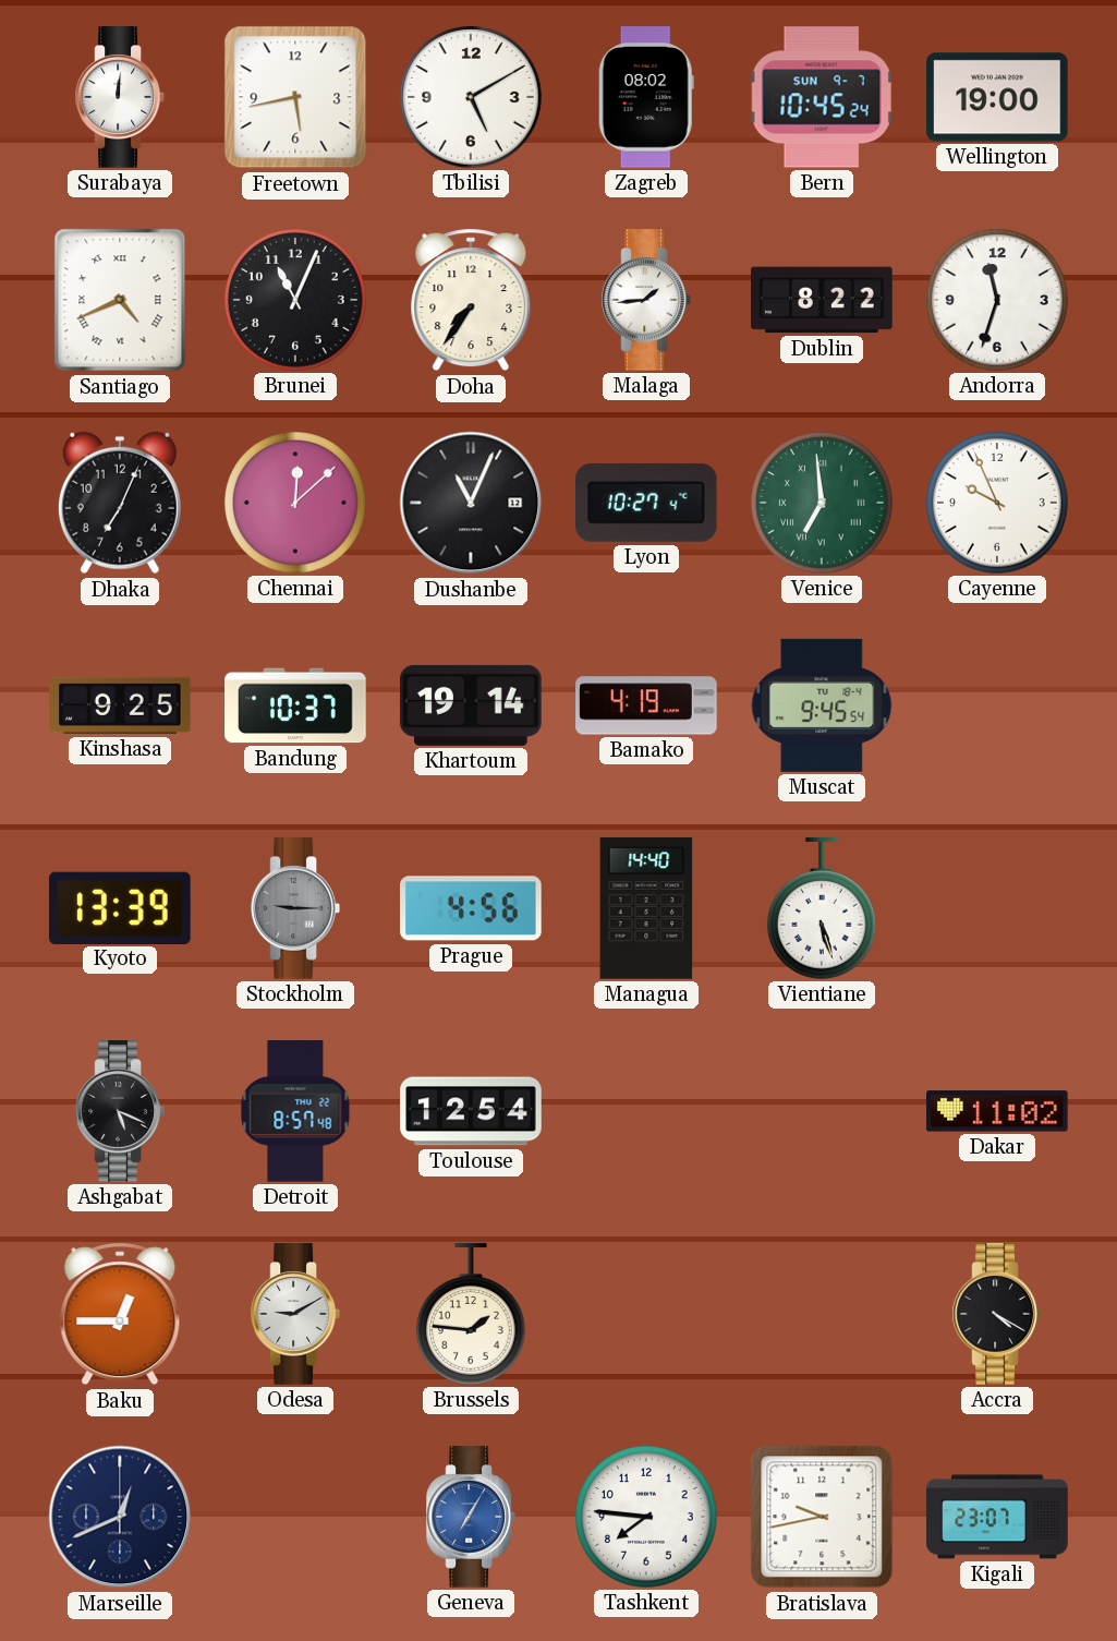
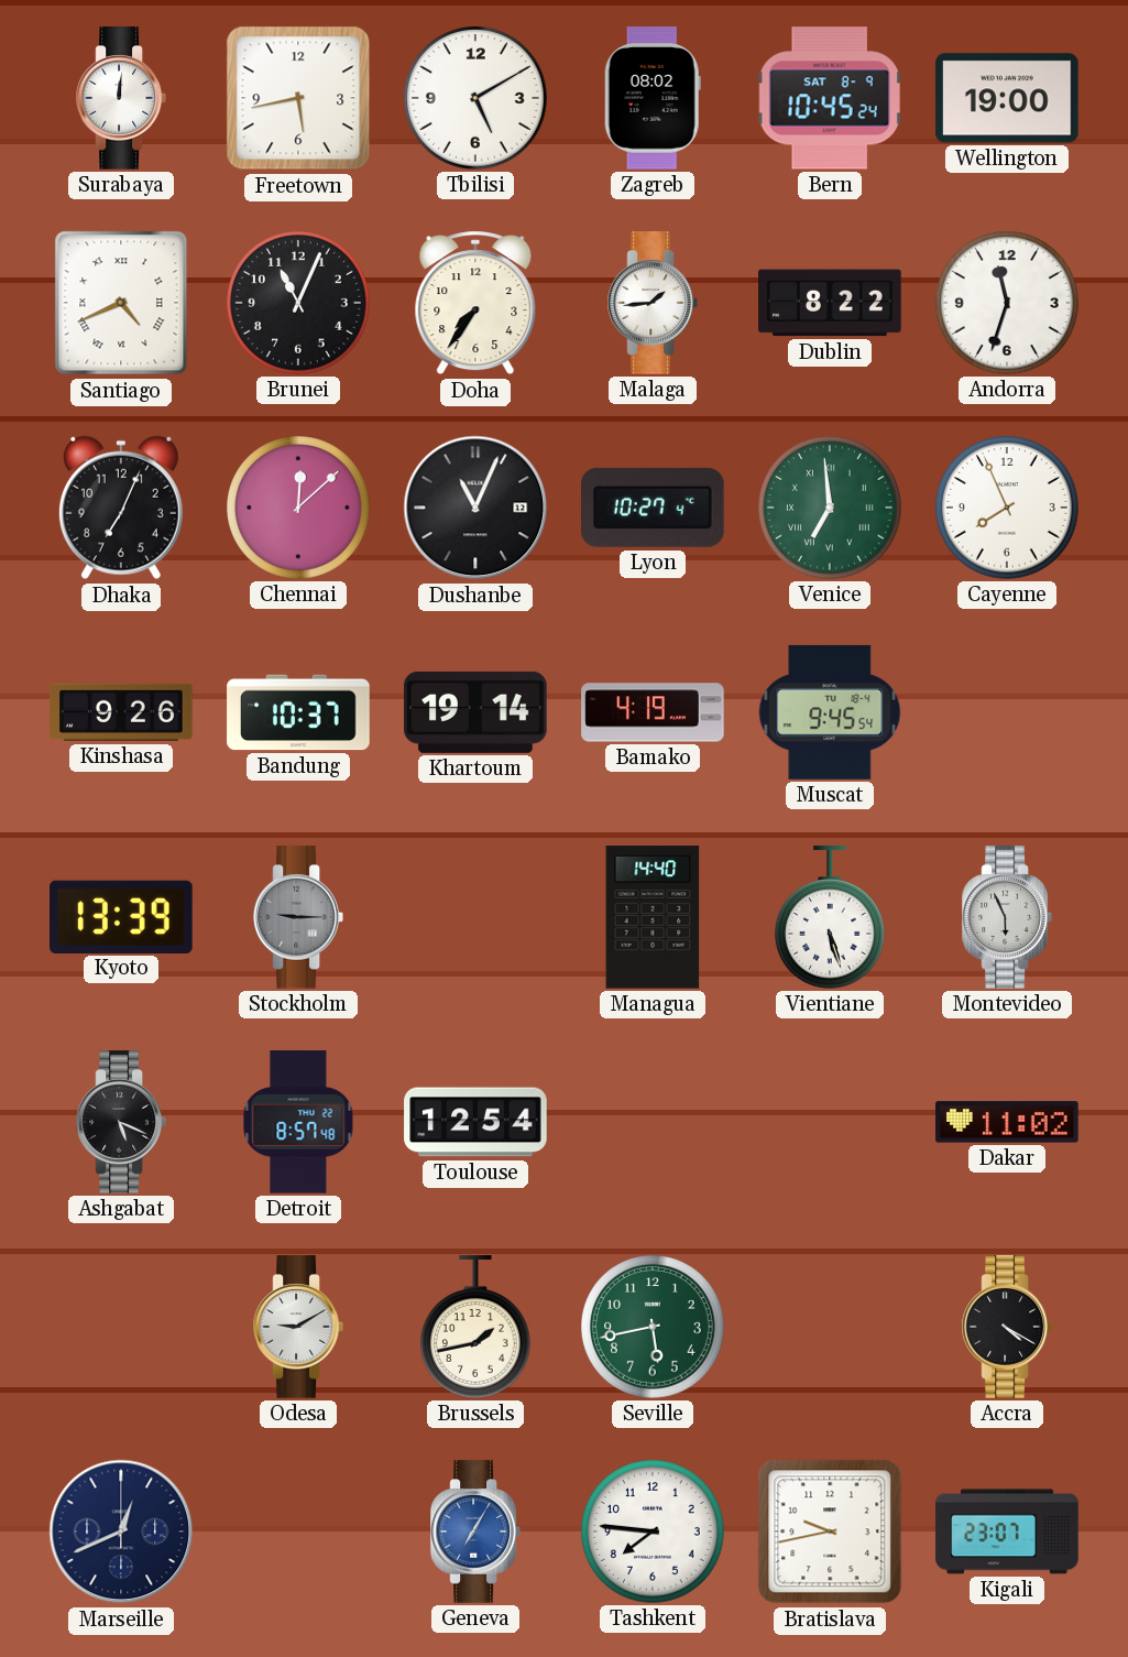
Bern date: SUN 9-7 -> SAT 8-9
Cayenne: 9:56 -> 7:56
Kinshasa: 9:25 -> 9:26
Prague: 4:56 -> none
Montevideo: none -> 5:56
Baku: 12:45 -> none
Brussels: 1:46 -> 1:43
Seville: none -> 5:43
